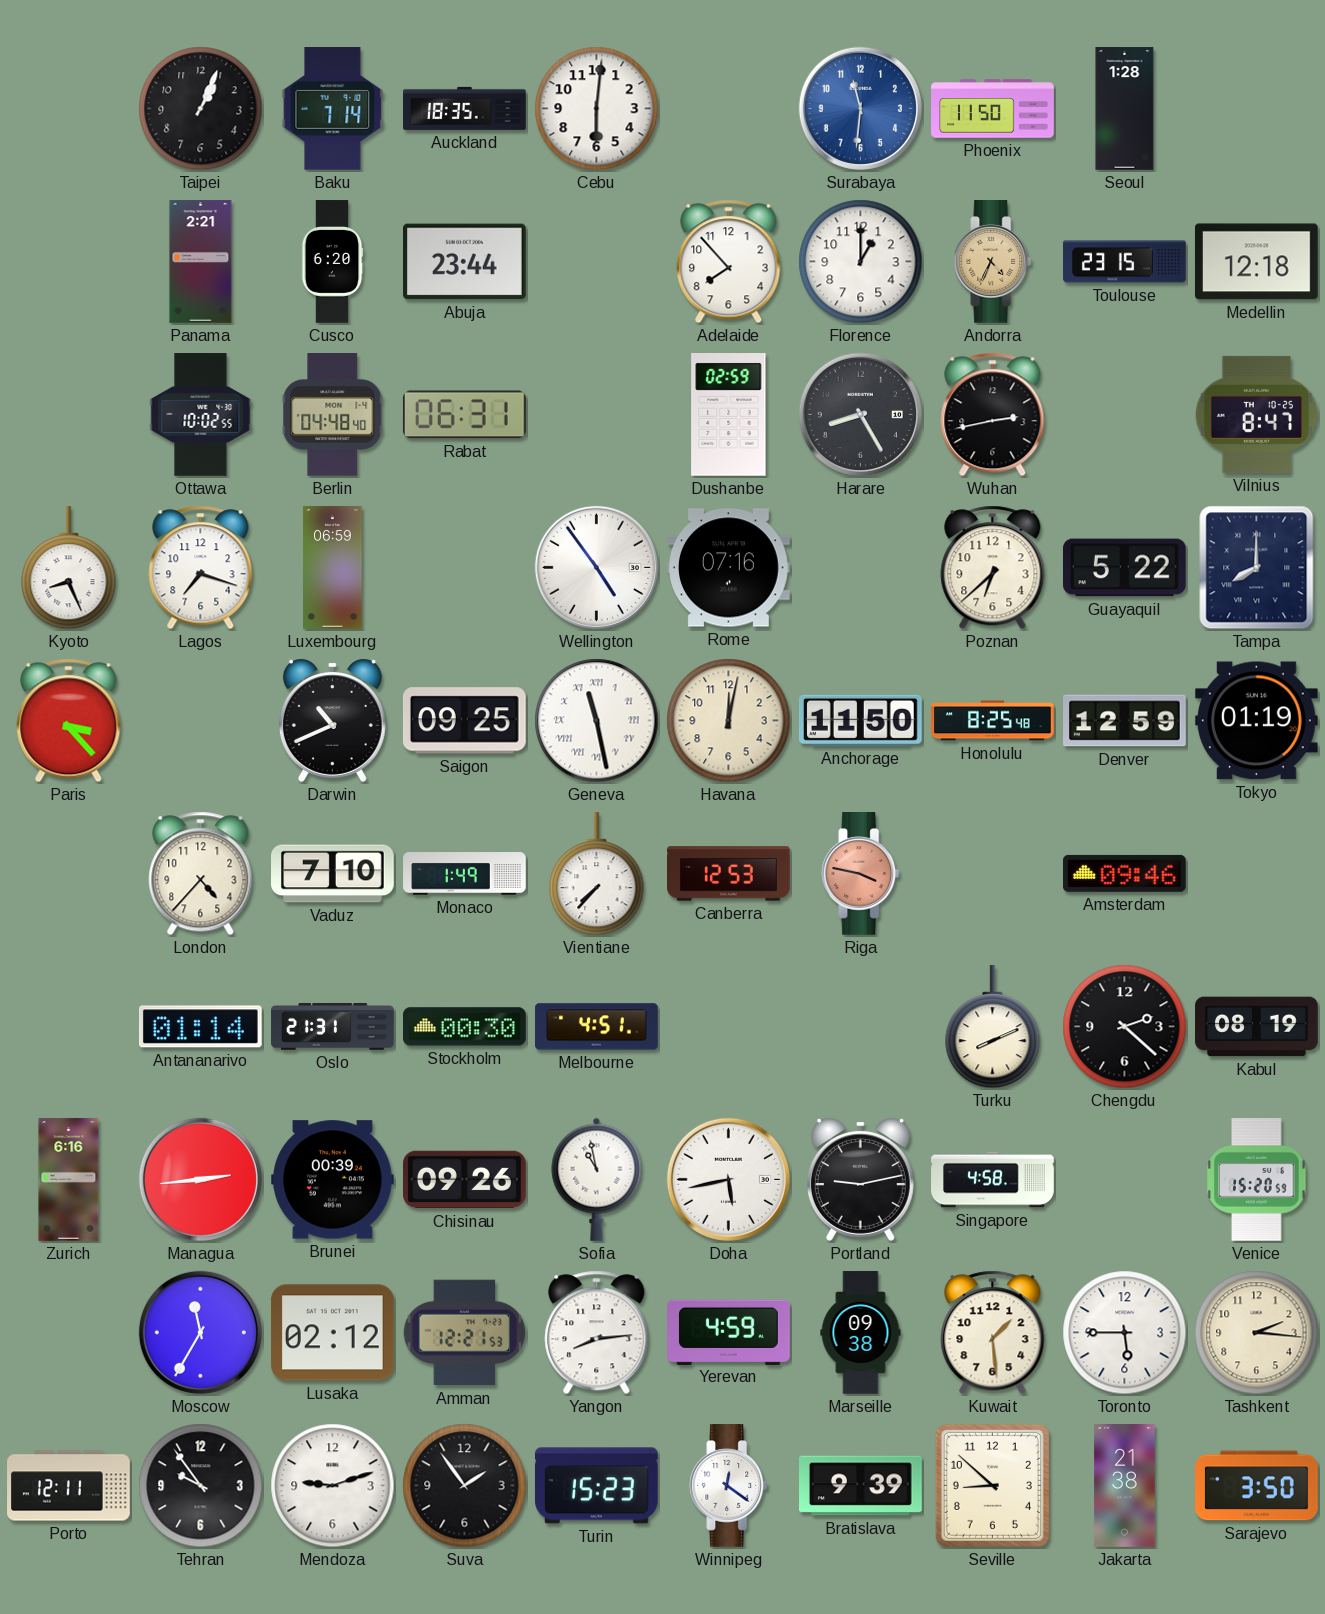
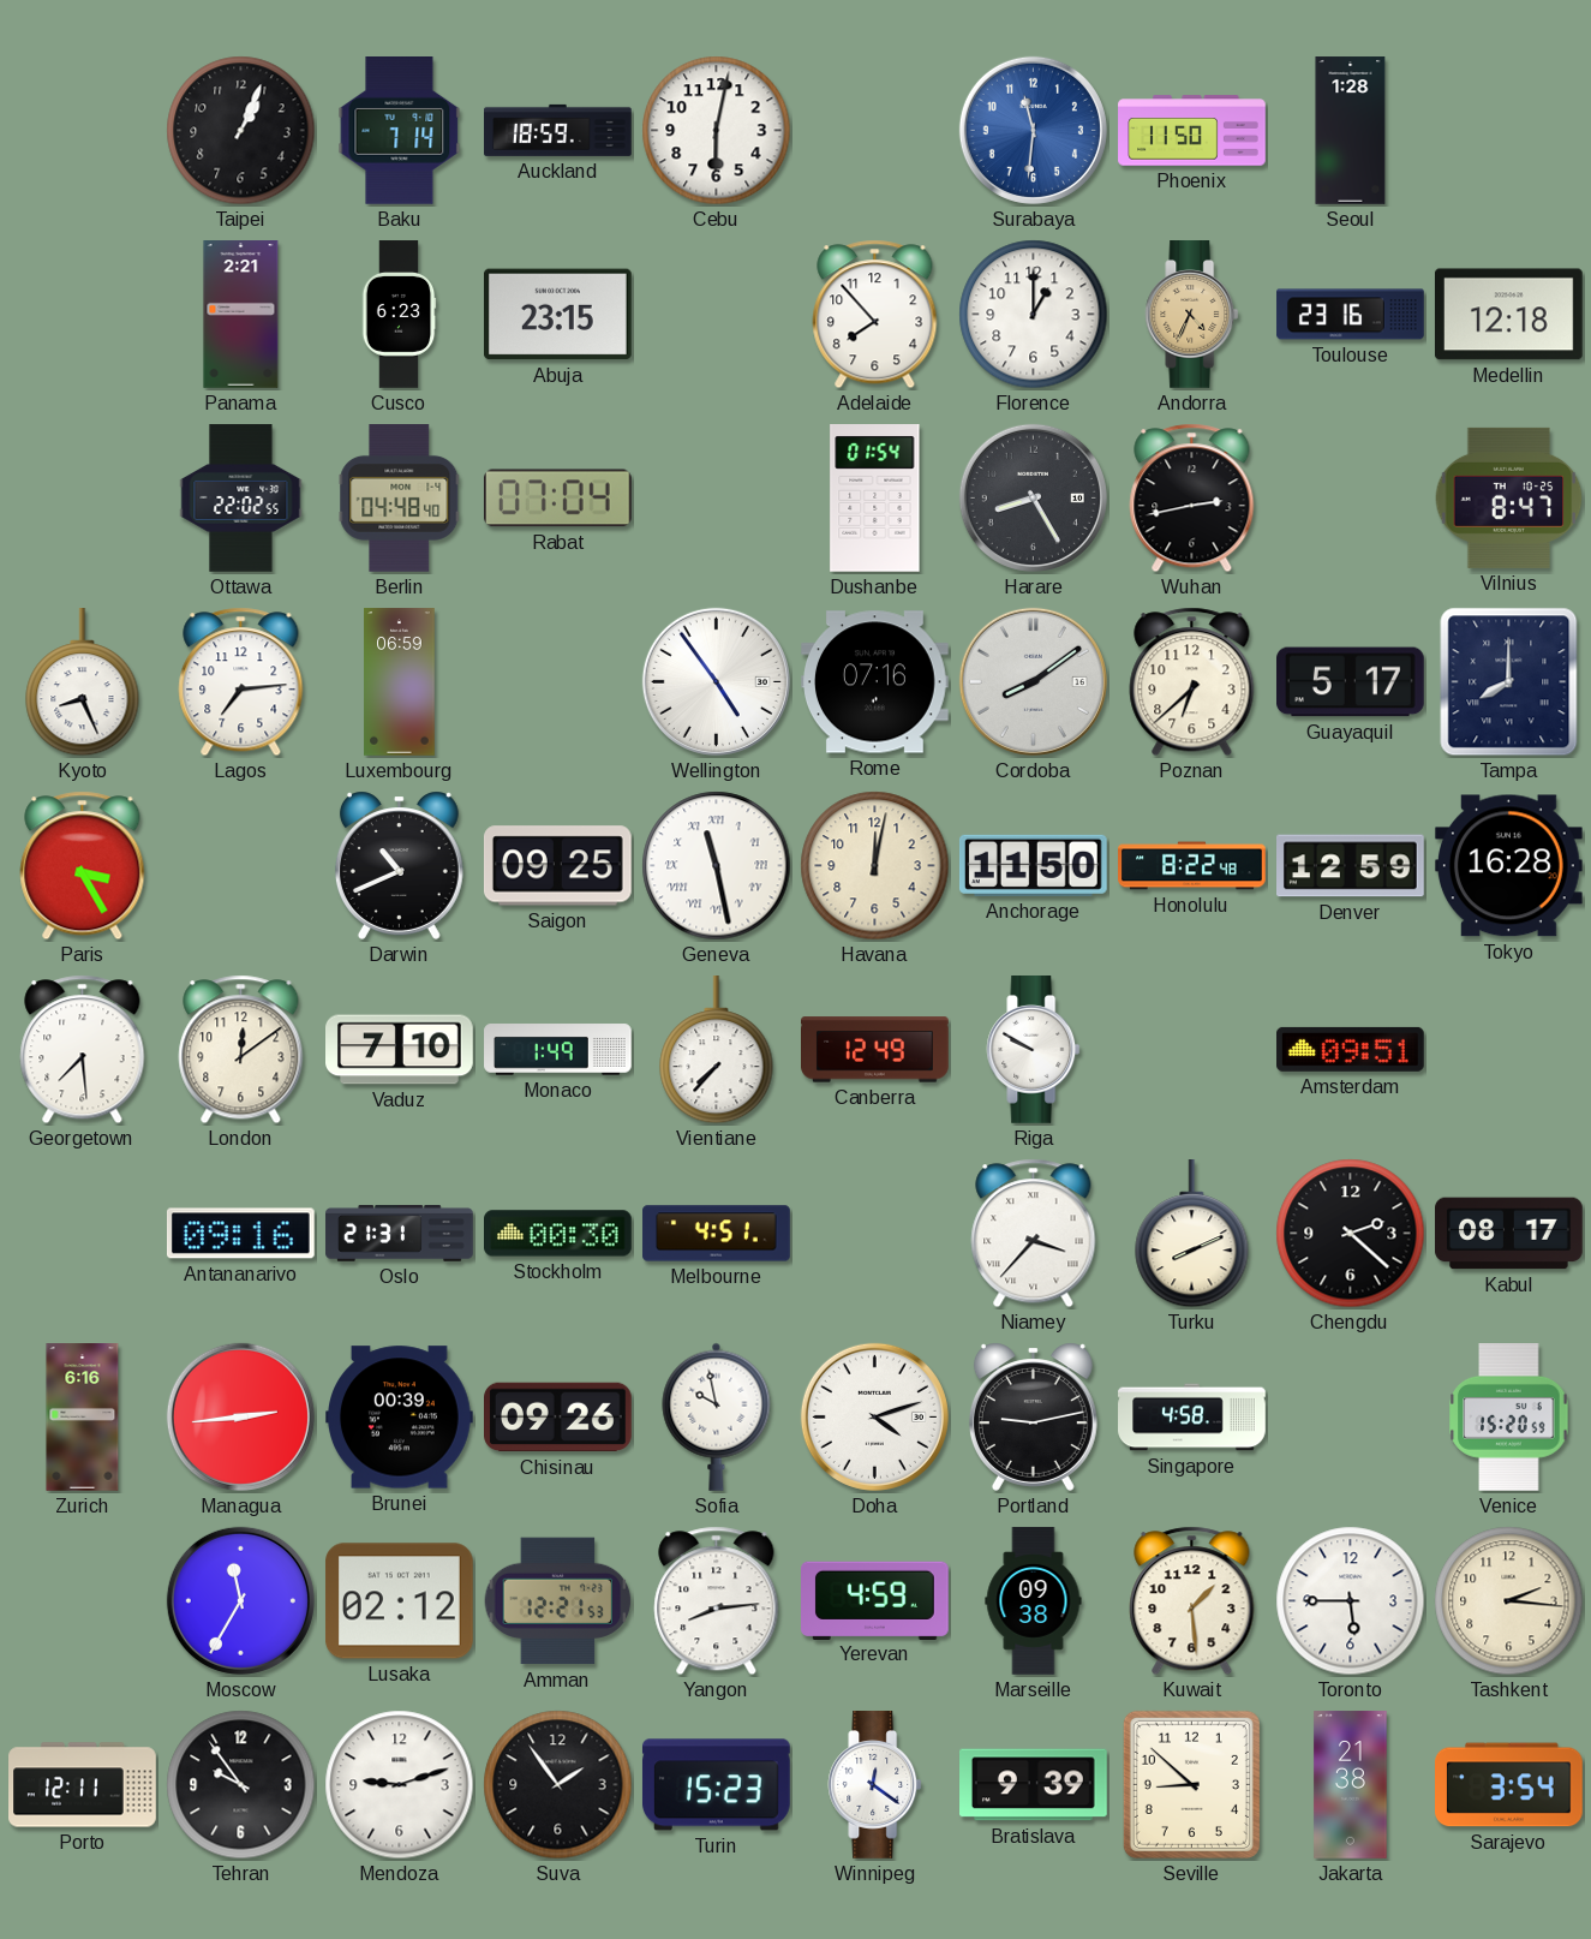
Auckland: 18:35 -> 18:59
Cebu: 6:01 -> 6:02
Cusco: 6:20 -> 6:23
Abuja: 23:44 -> 23:15
Toulouse: 23:15 -> 23:16
Ottawa: 10:02 -> 22:02
Rabat: 06:31 -> 07:04
Dushanbe: 02:59 -> 01:54
Lagos: 7:18 -> 7:14
Cordoba: none -> 8:09
Guayaquil: 5:22 -> 5:17
Paris: 3:23 -> 3:25
Honolulu: 8:25 -> 8:22
Tokyo: 01:19 -> 16:28
Georgetown: none -> 7:29
London: 4:37 -> 12:09
Canberra: 12:53 -> 12:49
Riga: 3:47 -> 9:50
Riga dial: salmon -> white
Amsterdam: 09:46 -> 09:51
Antananarivo: 01:14 -> 09:16
Niamey: none -> 3:37
Kabul: 08:19 -> 08:17
Sofia: 10:58 -> 9:58
Doha: 5:43 -> 4:12
Sarajevo: 3:50 -> 3:54
